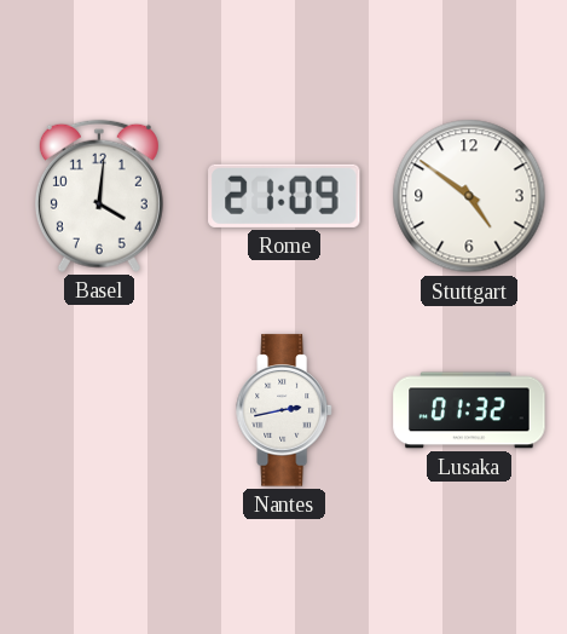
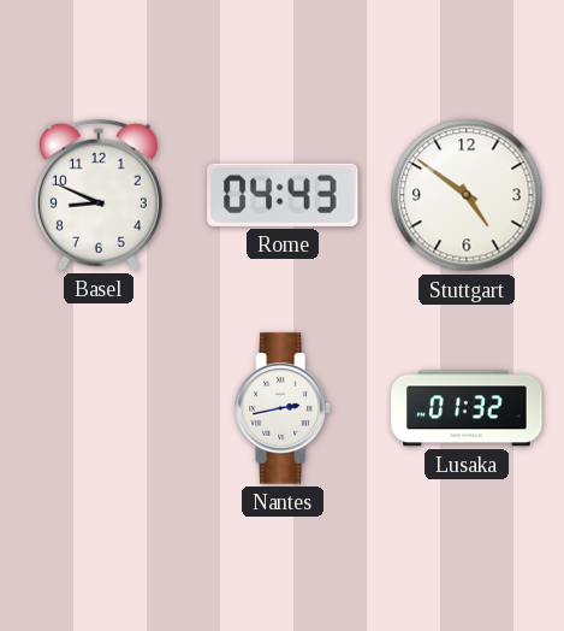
Basel: 4:01 -> 8:49
Rome: 21:09 -> 04:43
